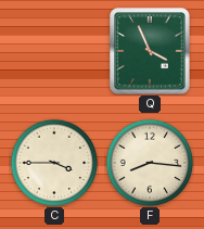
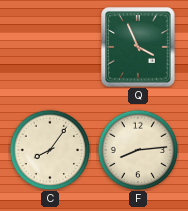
C: 3:45 -> 8:06
F: 8:16 -> 8:14
